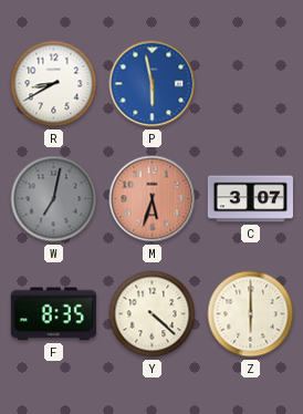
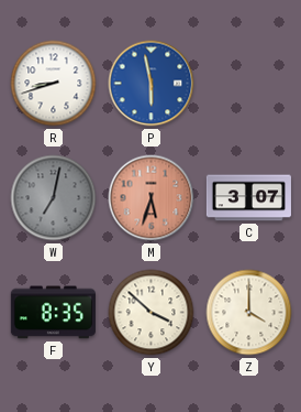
R: 8:40 -> 8:42
Y: 4:22 -> 3:52
Z: 6:00 -> 4:00
